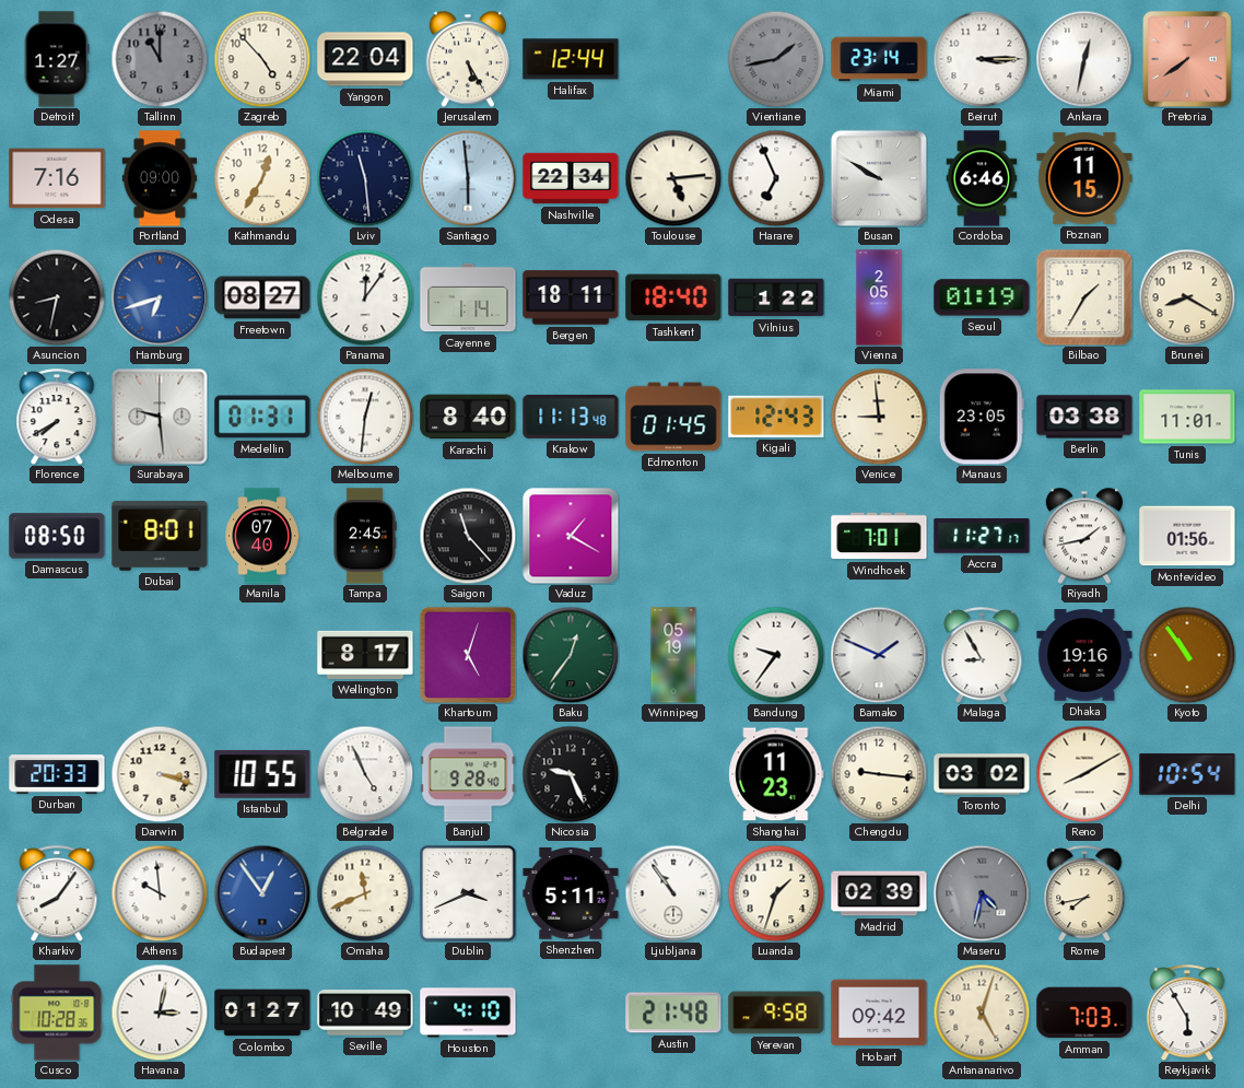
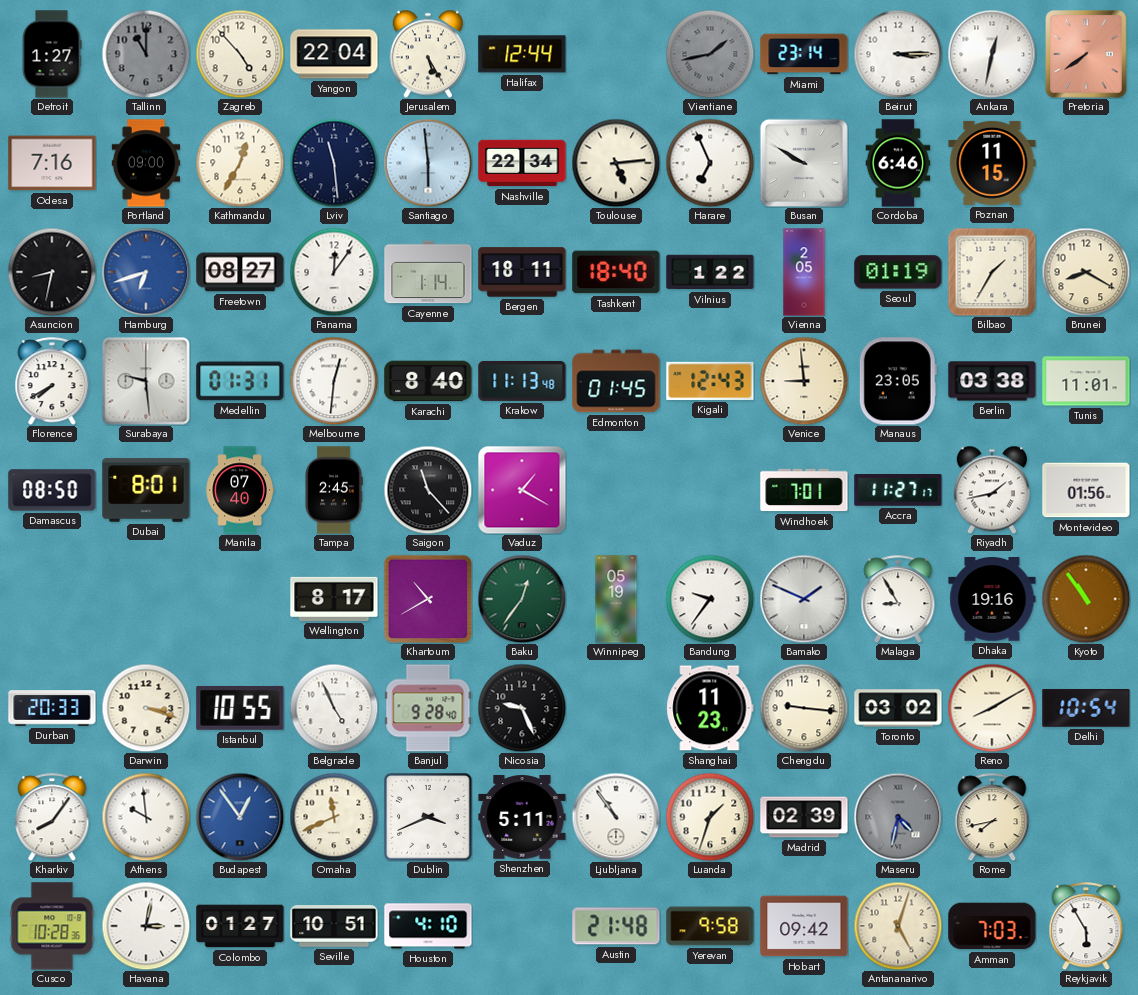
Khartoum: 5:03 -> 10:40
Seville: 10:49 -> 10:51
